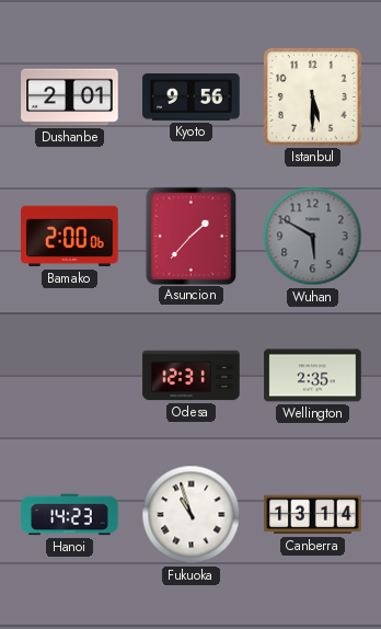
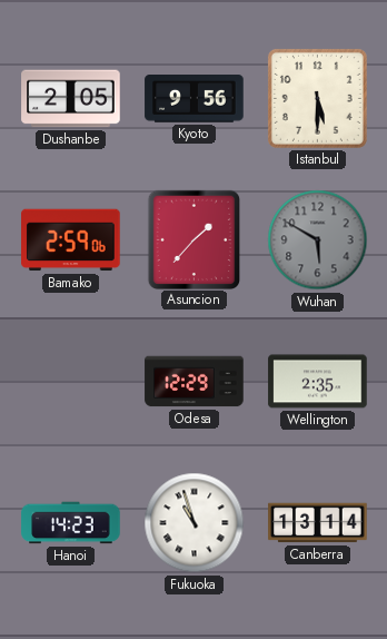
Dushanbe: 2:01 -> 2:05
Bamako: 2:00 -> 2:59
Odesa: 12:31 -> 12:29
